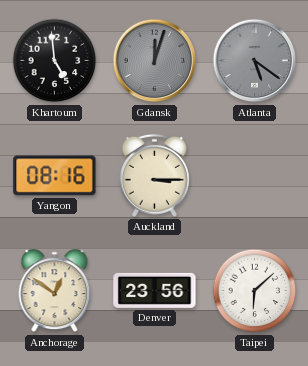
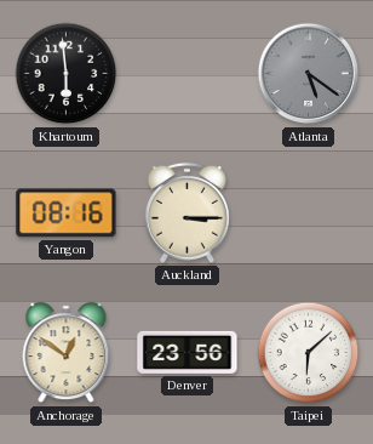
Khartoum: 4:59 -> 5:59
Gdansk: 12:03 -> none
